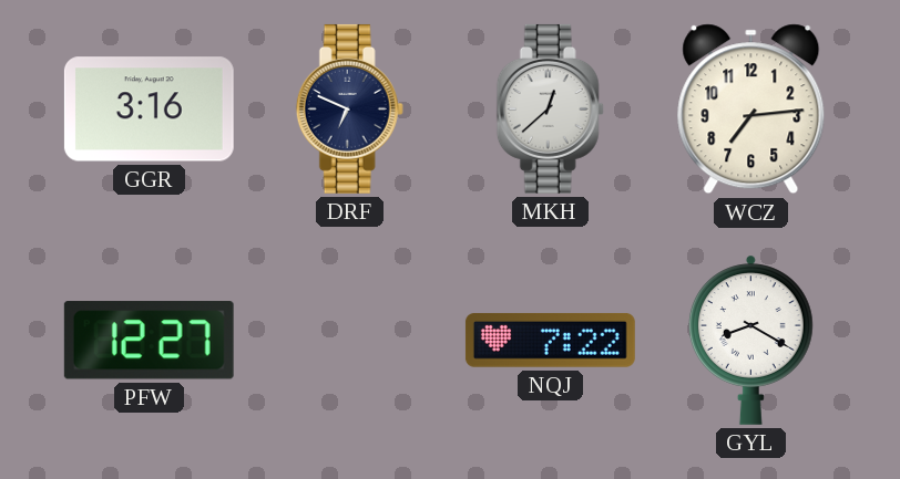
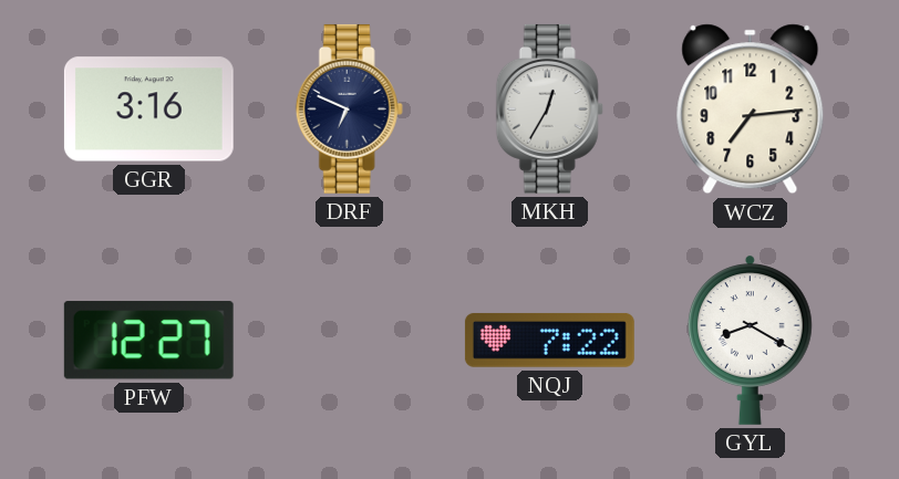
MKH: 12:38 -> 12:35
